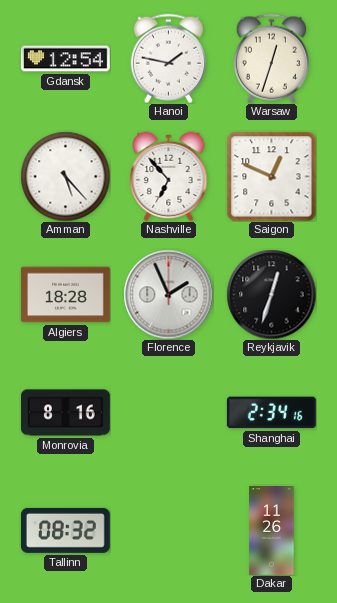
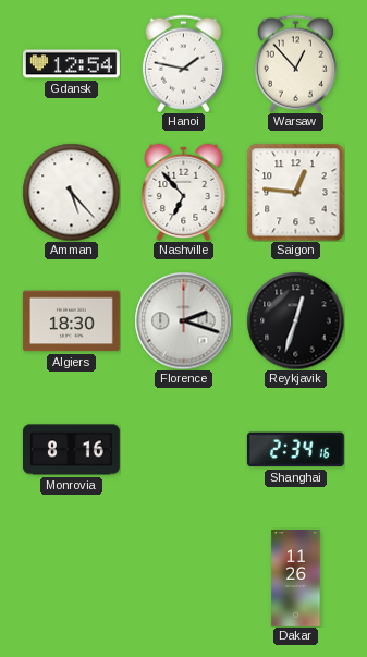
Warsaw: 12:33 -> 12:53
Saigon: 12:49 -> 12:46
Algiers: 18:28 -> 18:30
Florence: 1:56 -> 2:18
Tallinn: 08:32 -> none
